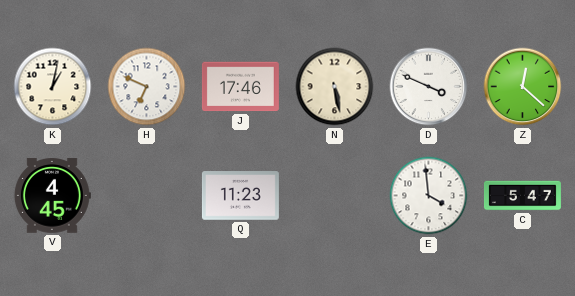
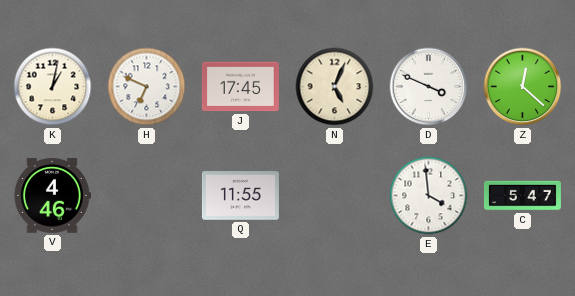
J: 17:46 -> 17:45
N: 5:28 -> 5:04
V: 4:45 -> 4:46
Q: 11:23 -> 11:55
